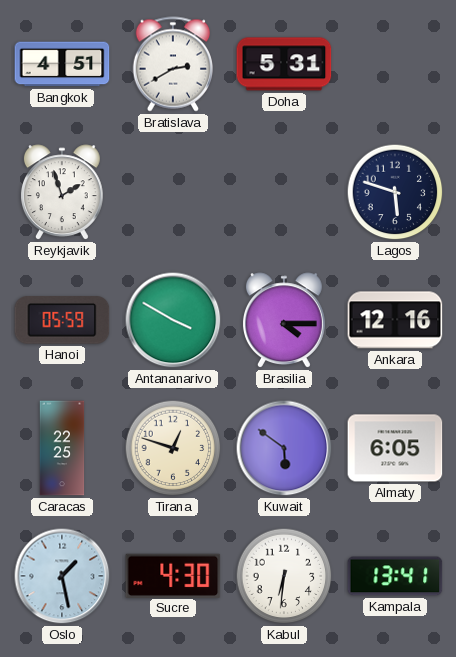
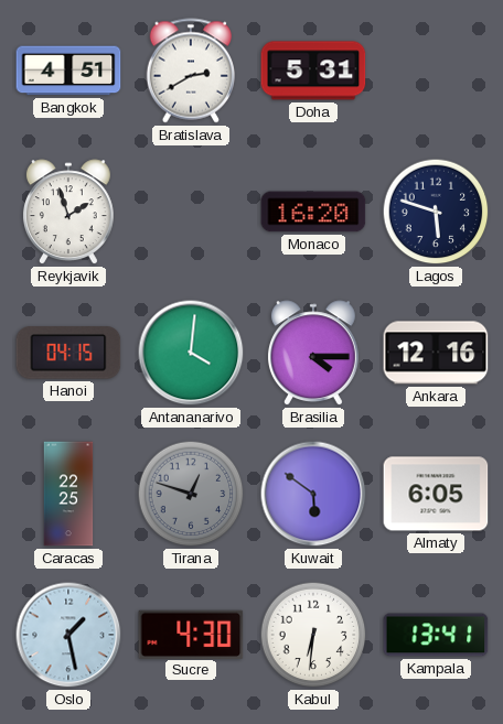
Monaco: none -> 16:20
Hanoi: 05:59 -> 04:15
Antananarivo: 3:50 -> 4:01
Tirana dial: cream -> grey
